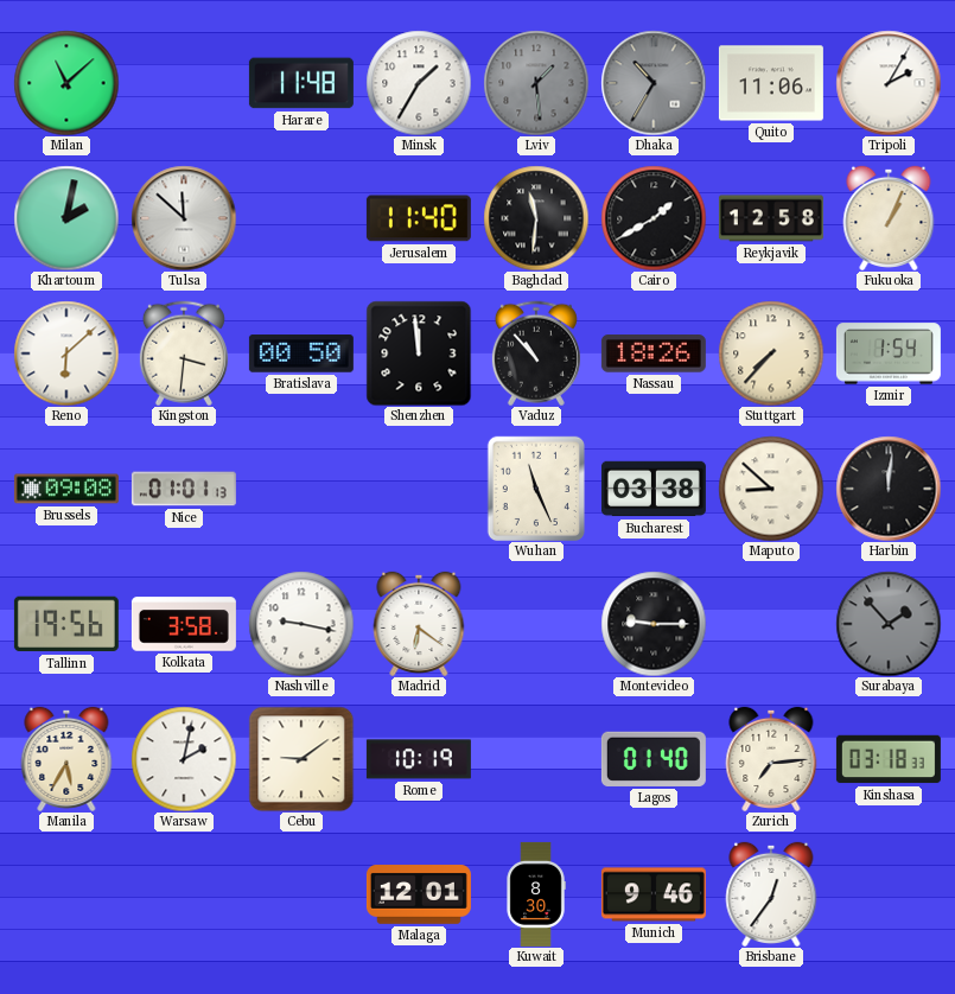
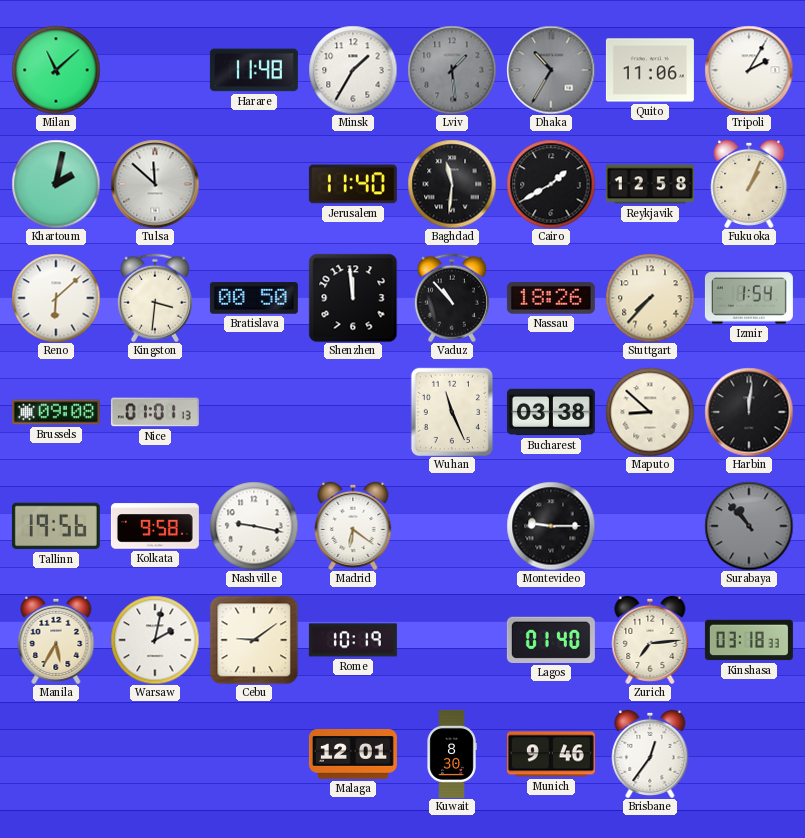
Kolkata: 3:58 -> 9:58
Surabaya: 1:53 -> 10:53
